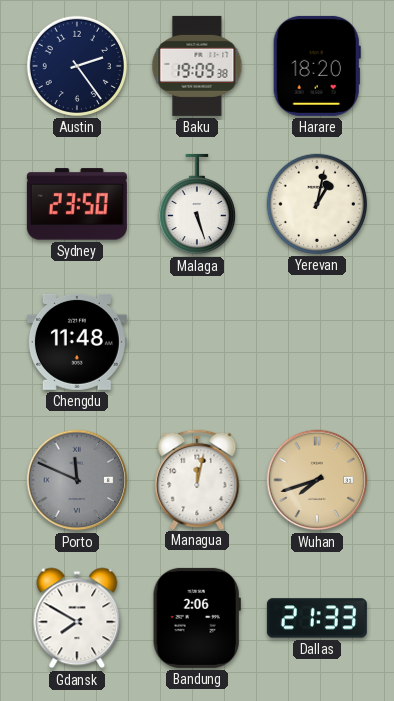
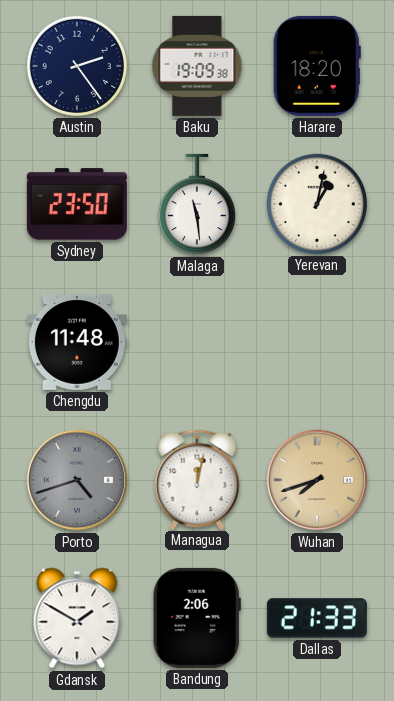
Malaga: 5:27 -> 11:29
Porto: 11:49 -> 4:42
Gdansk: 7:50 -> 1:50
